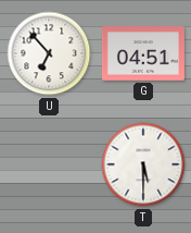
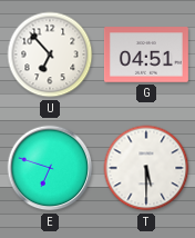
E: none -> 6:48
